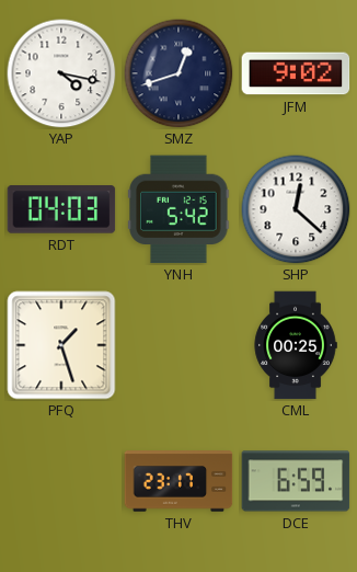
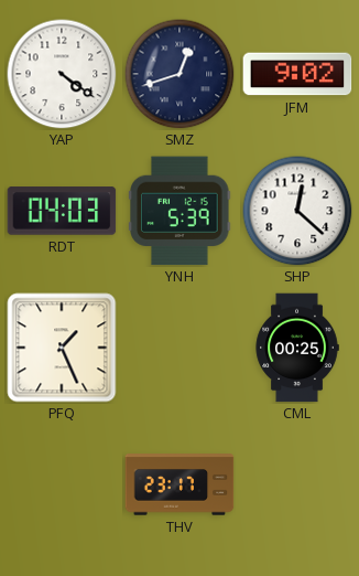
YAP: 4:17 -> 4:21
YNH: 5:42 -> 5:39
PFQ: 1:27 -> 1:26
DCE: 6:59 -> none
